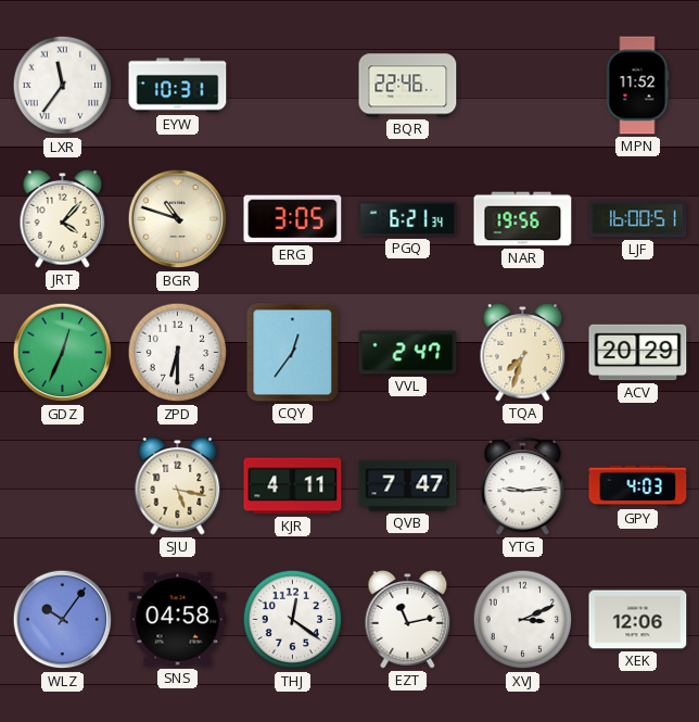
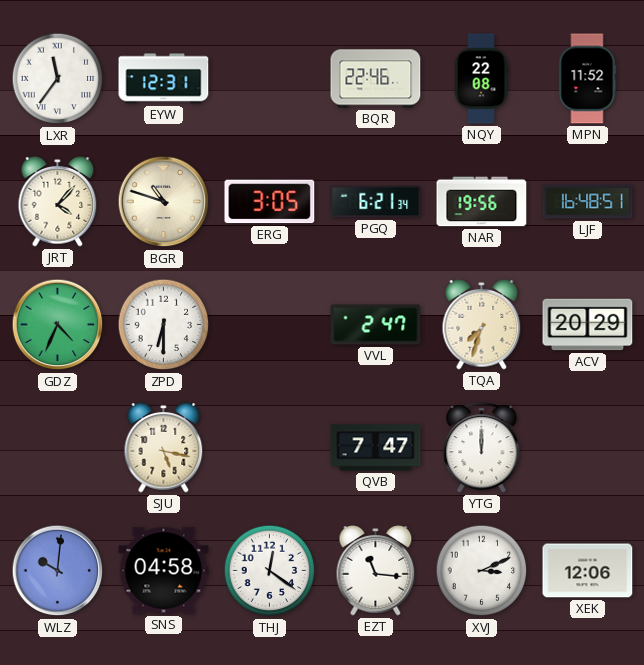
EYW: 10:31 -> 12:31
NQY: none -> 22:08
LJF: 16:00 -> 16:48
GDZ: 12:34 -> 4:34
CQY: 12:36 -> none
KJR: 4:11 -> none
YTG: 9:14 -> 12:00
GPY: 4:03 -> none
WLZ: 10:06 -> 10:01
EZT: 11:13 -> 11:16
